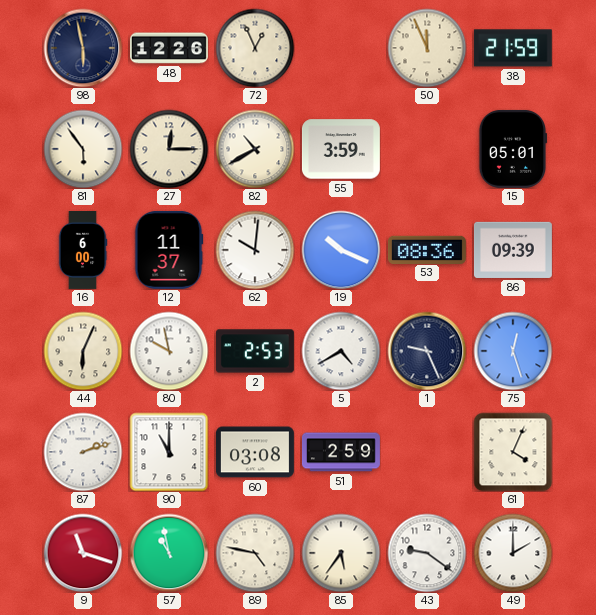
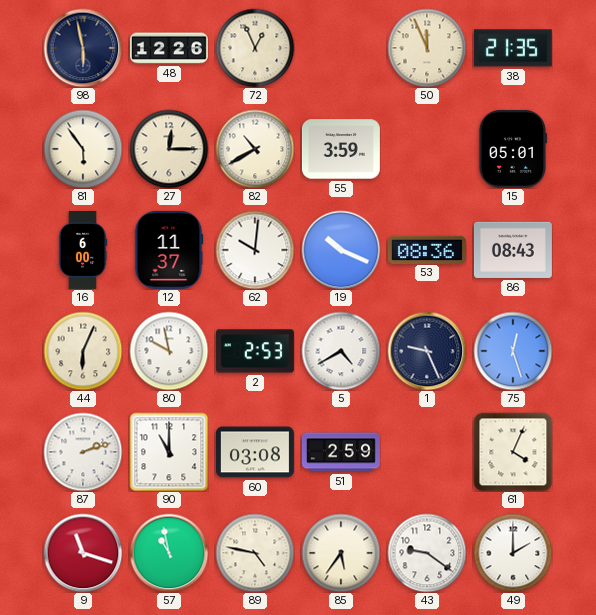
38: 21:59 -> 21:35
86: 09:39 -> 08:43
